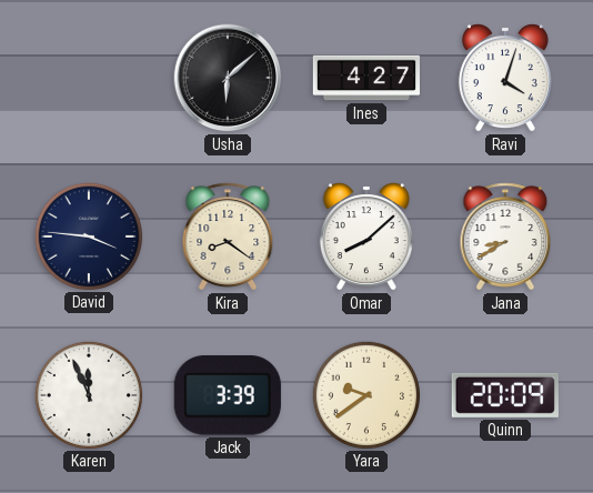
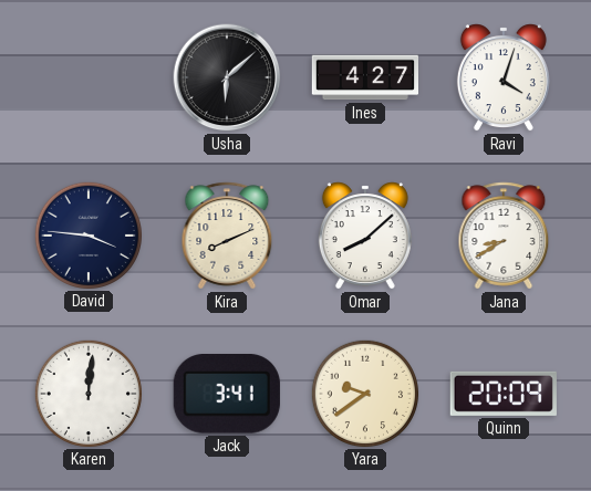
Kira: 8:21 -> 8:11
Karen: 11:56 -> 12:01
Jack: 3:39 -> 3:41
